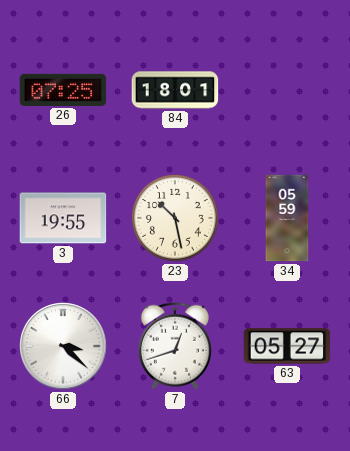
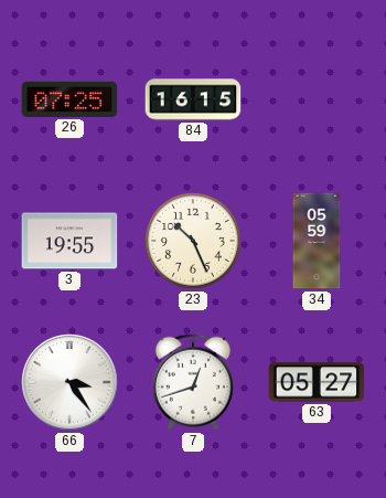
84: 18:01 -> 16:15
23: 10:28 -> 10:26
66: 3:22 -> 3:24
